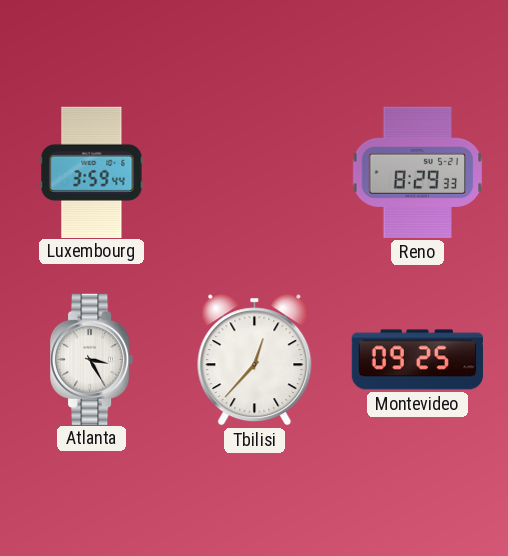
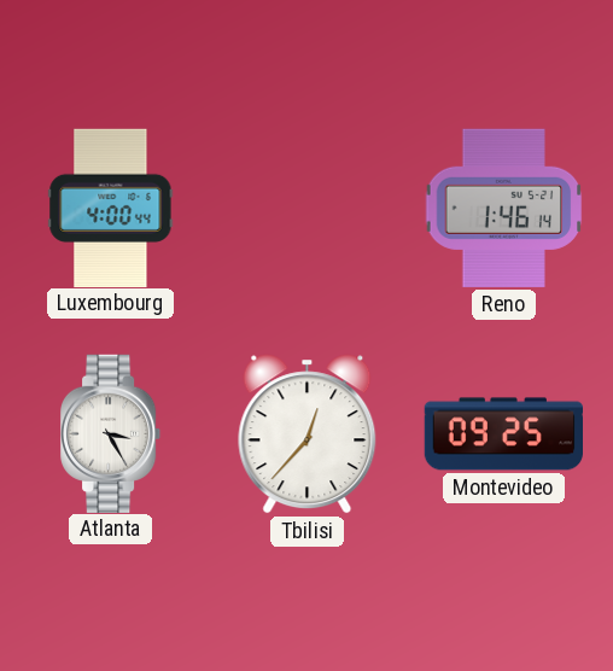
Luxembourg: 3:59 -> 4:00
Reno: 8:29 -> 1:46
